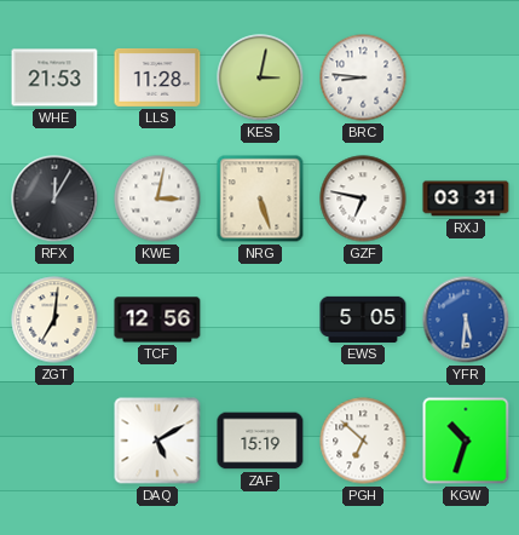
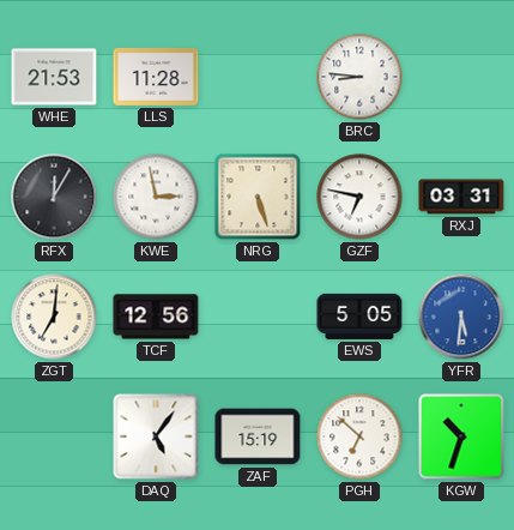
KES: 3:02 -> none
KWE: 3:02 -> 2:58
DAQ: 5:10 -> 5:06
